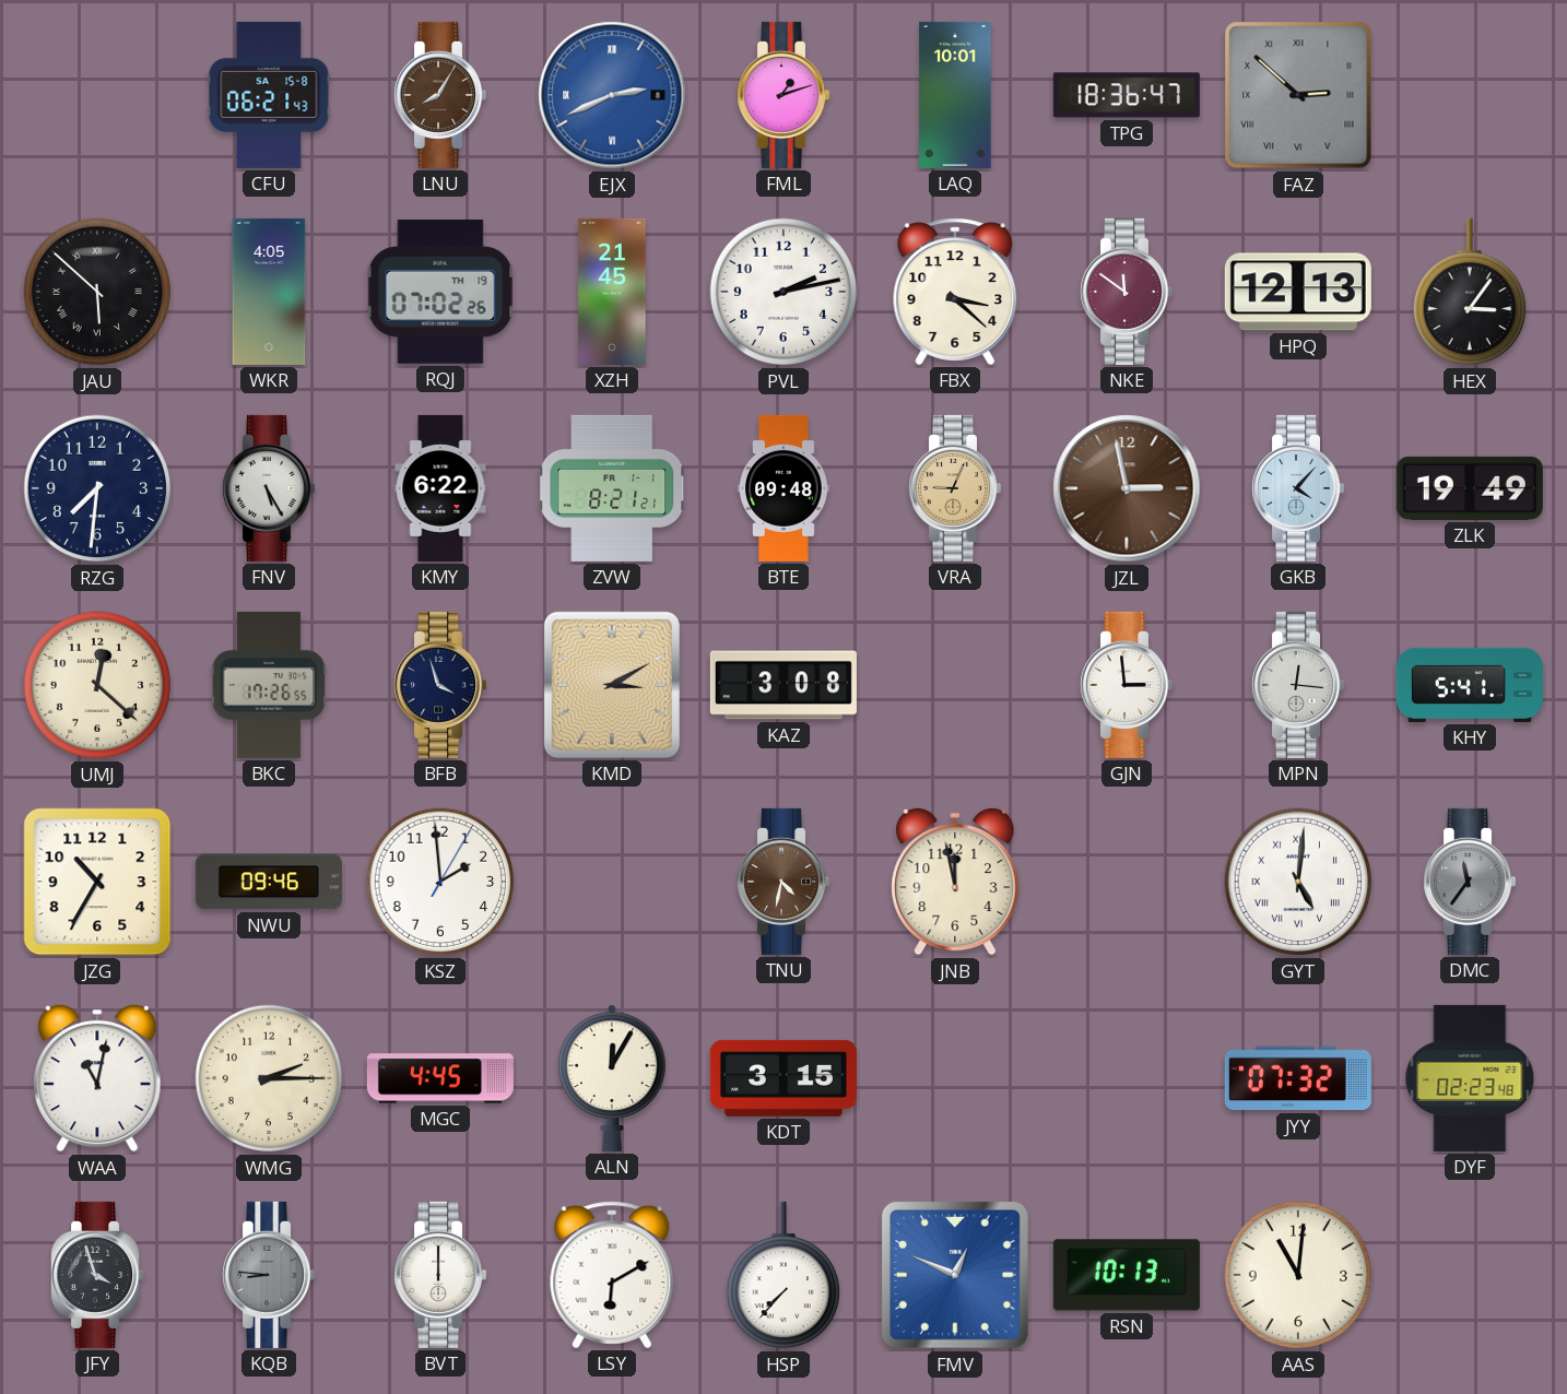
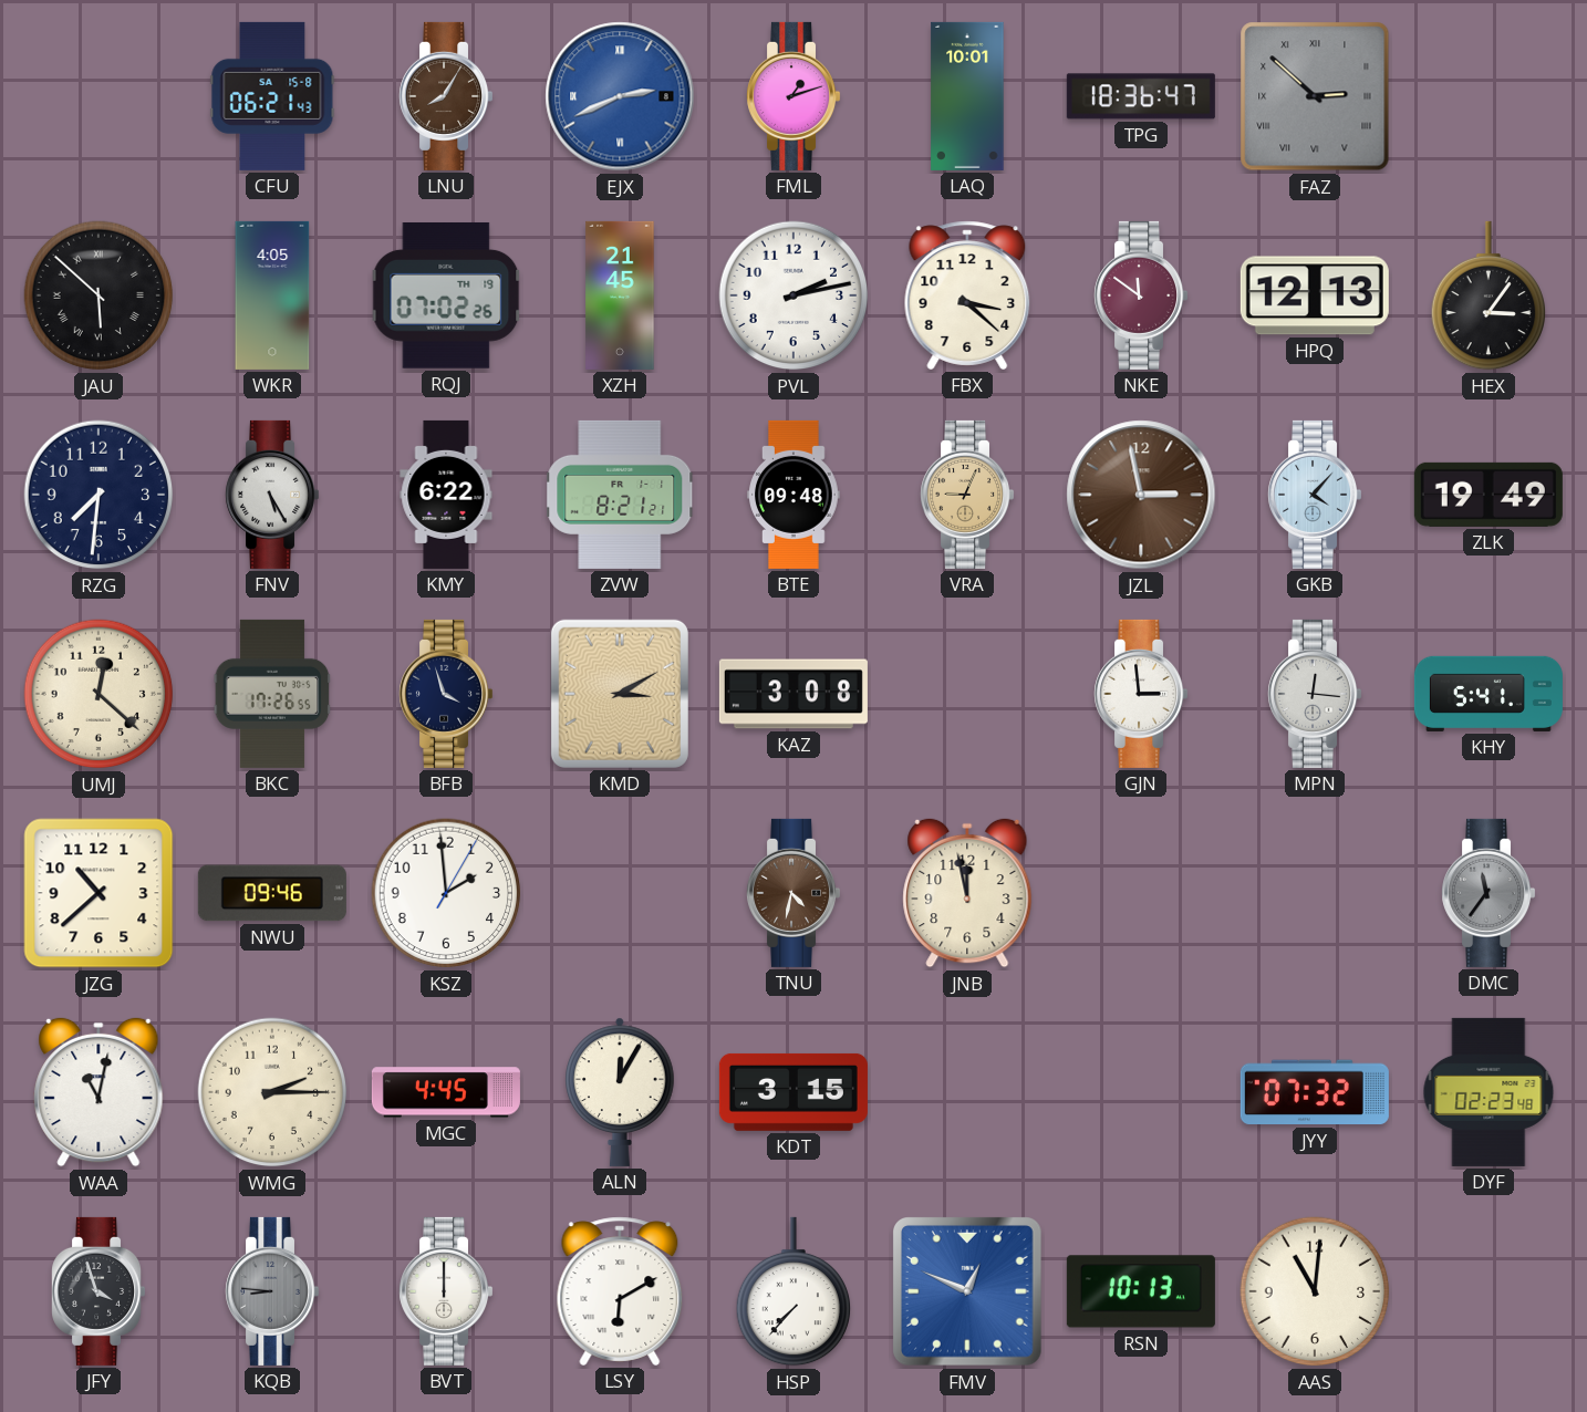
JZG: 10:35 -> 10:38
GYT: 5:01 -> none
